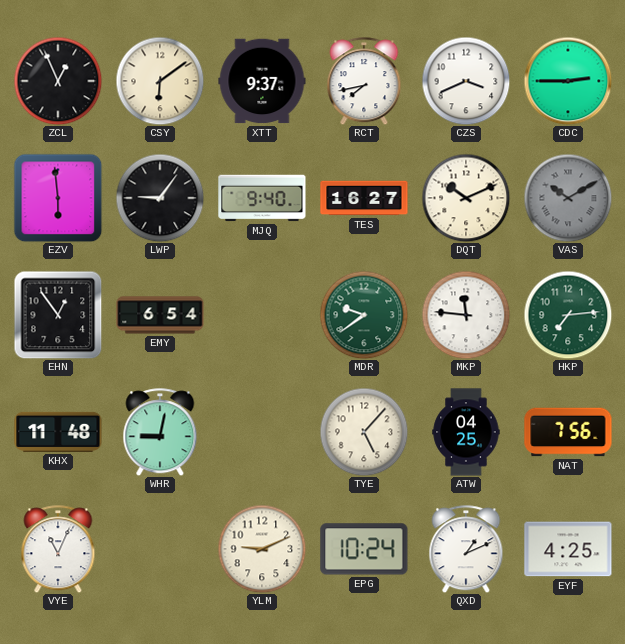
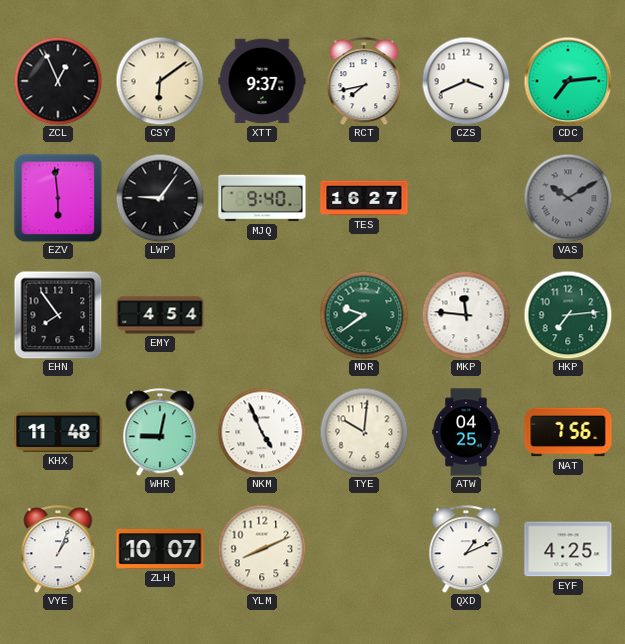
CDC: 2:45 -> 7:14
DQT: 10:11 -> none
EHN: 12:54 -> 7:54
EMY: 6:54 -> 4:54
NKM: none -> 4:56
TYE: 5:07 -> 10:01
VYE: 11:04 -> 1:04
ZLH: none -> 10:07
YLM: 9:11 -> 8:11
EPG: 10:24 -> none
